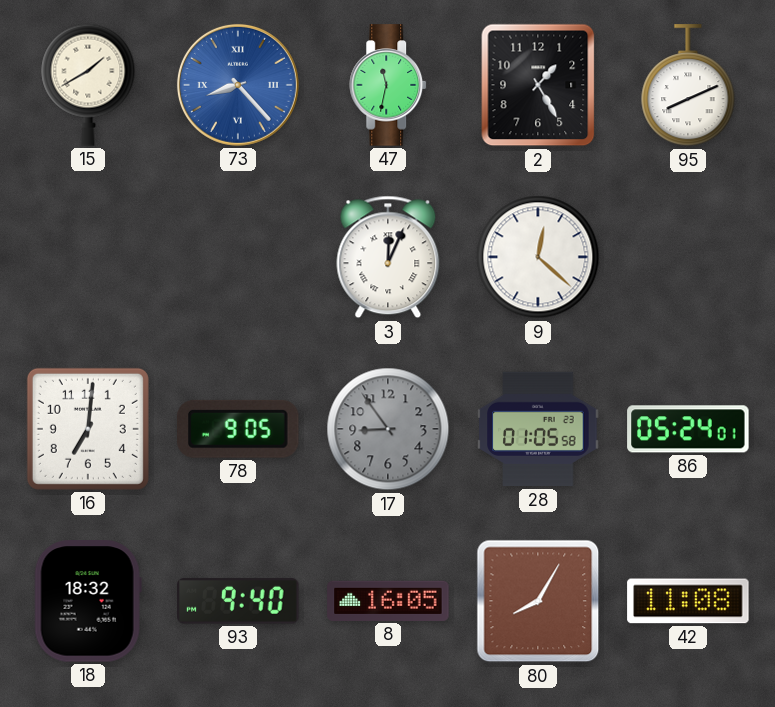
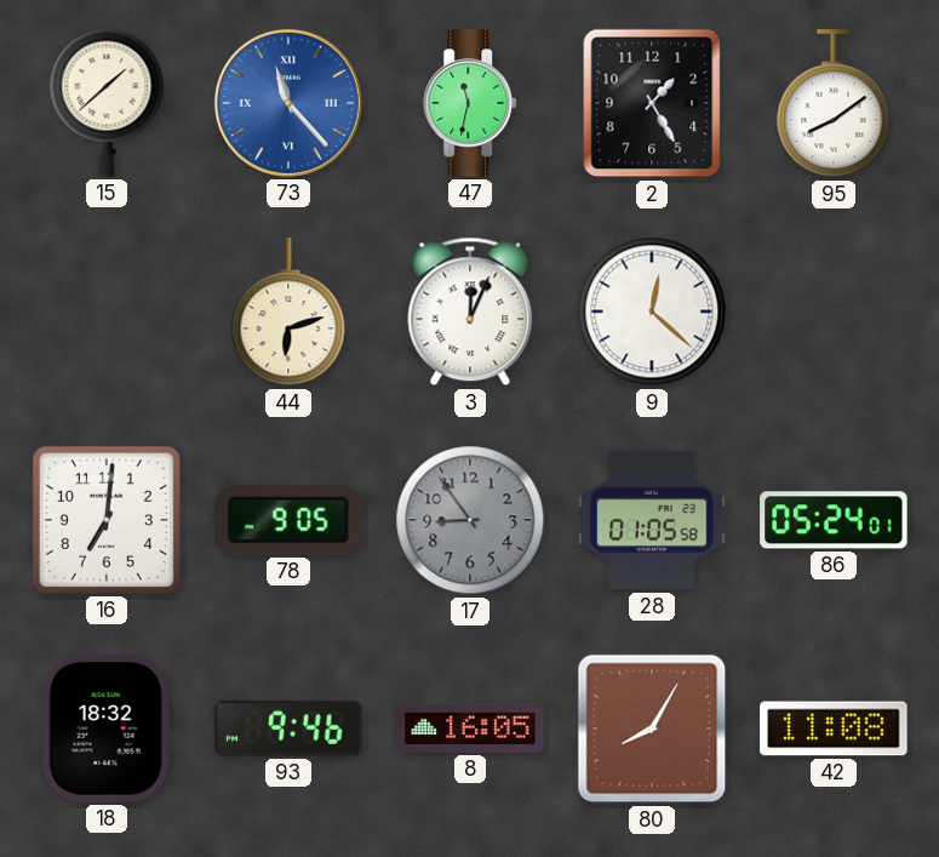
15: 1:40 -> 1:38
73: 8:23 -> 11:23
95: 8:11 -> 8:09
44: none -> 6:12
93: 9:40 -> 9:46
